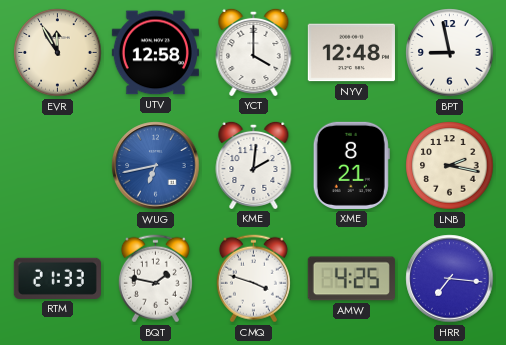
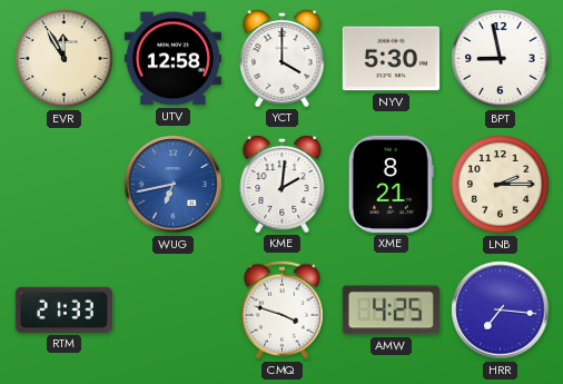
NYV: 12:48 -> 5:30
LNB: 2:17 -> 2:15
BQT: 1:47 -> none
